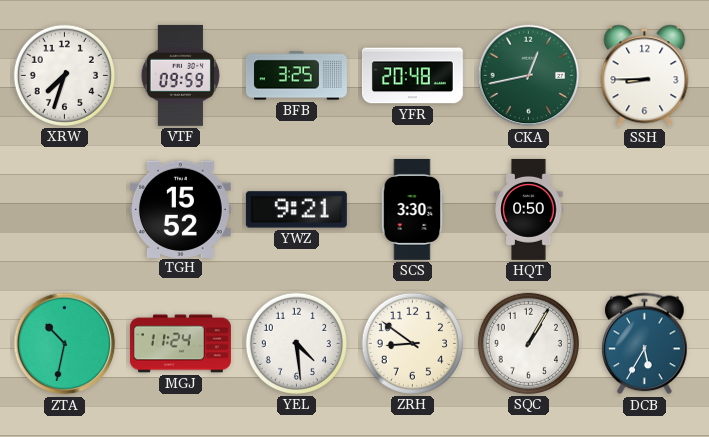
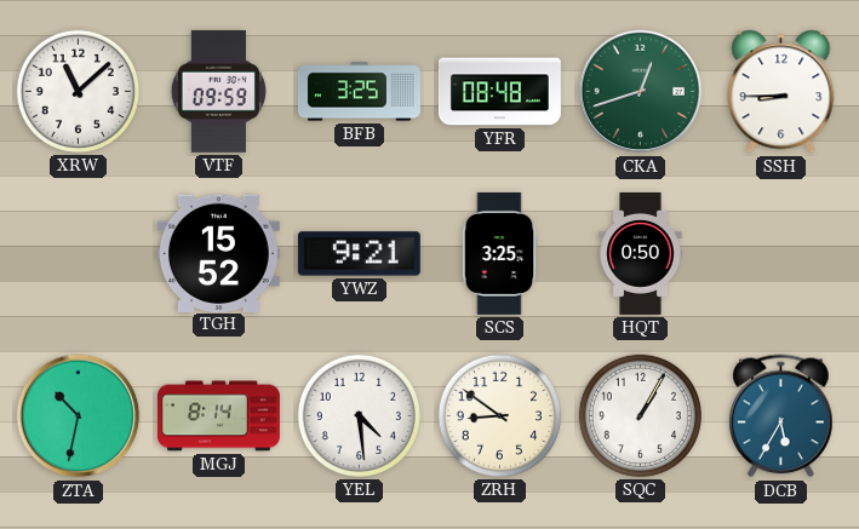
XRW: 7:33 -> 11:08
YFR: 20:48 -> 08:48
CKA: 12:43 -> 12:42
SCS: 3:30 -> 3:25
MGJ: 11:24 -> 8:14
